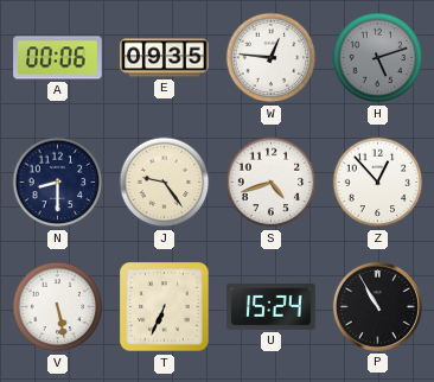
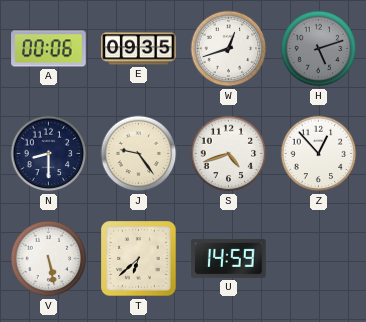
W: 12:46 -> 12:42
T: 6:34 -> 6:38
U: 15:24 -> 14:59
P: 10:55 -> none
